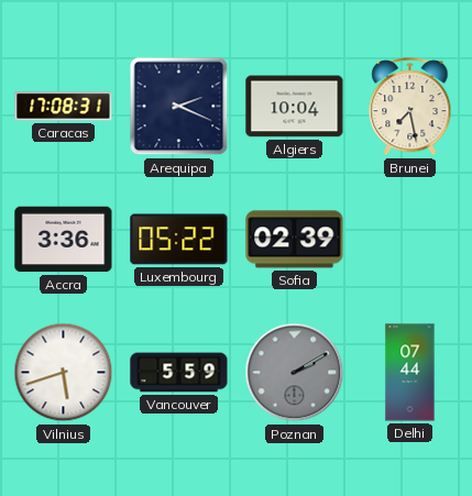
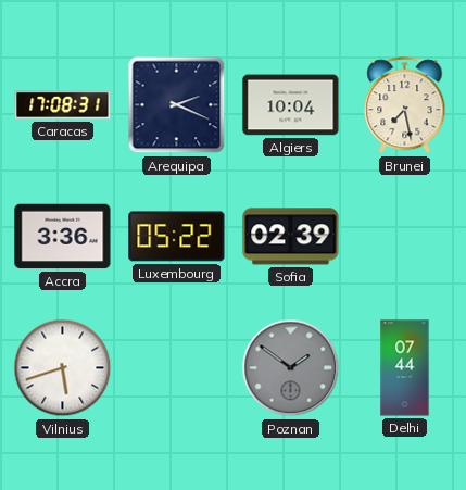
Vancouver: 5:59 -> none
Poznan: 2:10 -> 1:51
